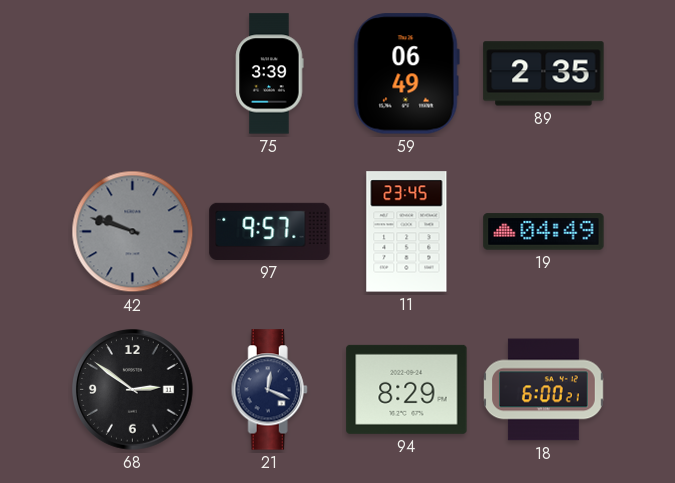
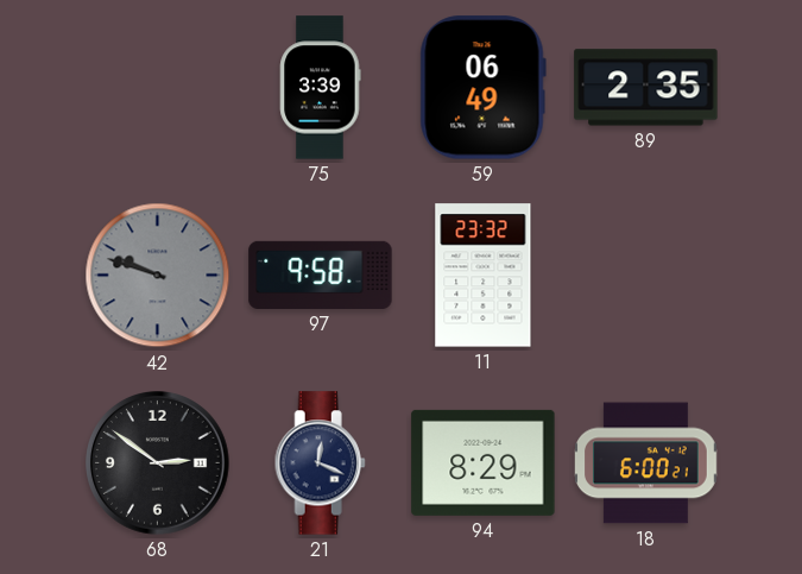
97: 9:57 -> 9:58
11: 23:45 -> 23:32
19: 04:49 -> none
